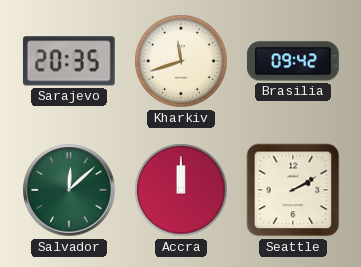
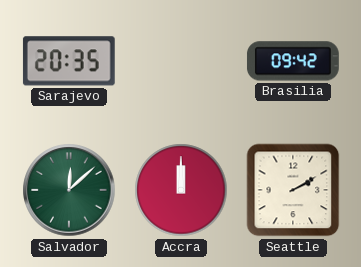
Kharkiv: 11:42 -> none
